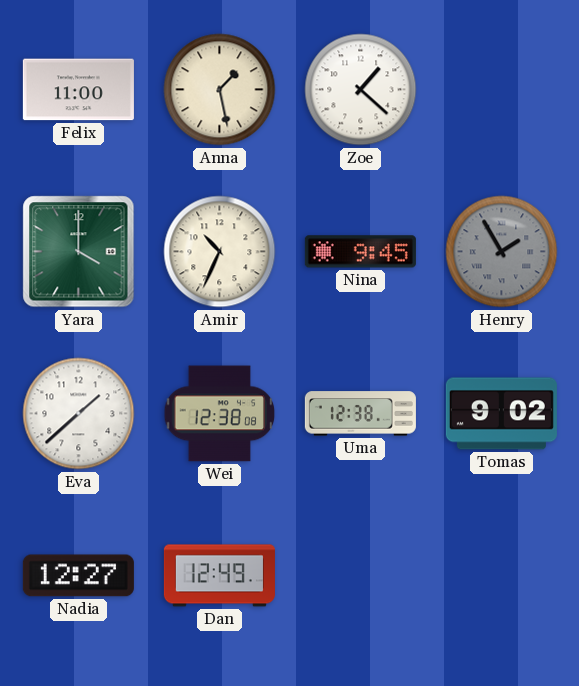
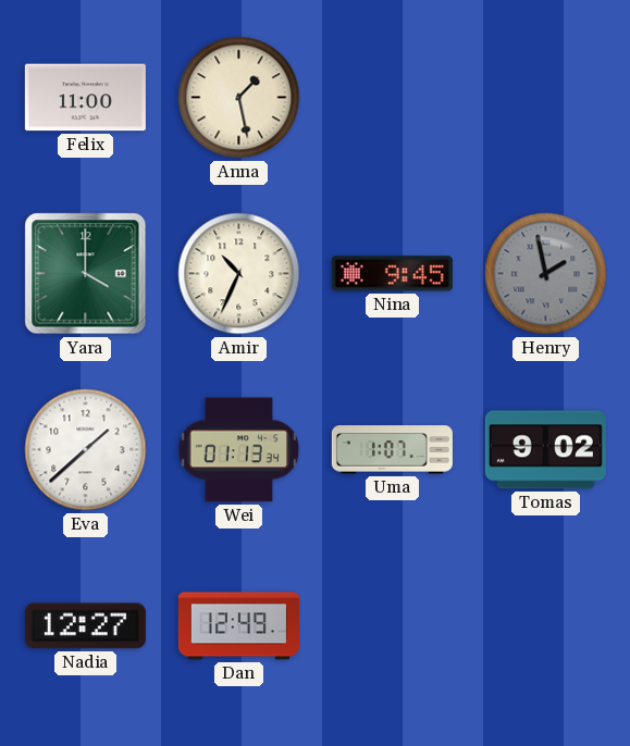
Zoe: 1:22 -> none
Henry: 1:55 -> 1:58
Wei: 12:38 -> 01:13
Uma: 12:38 -> 1:07
